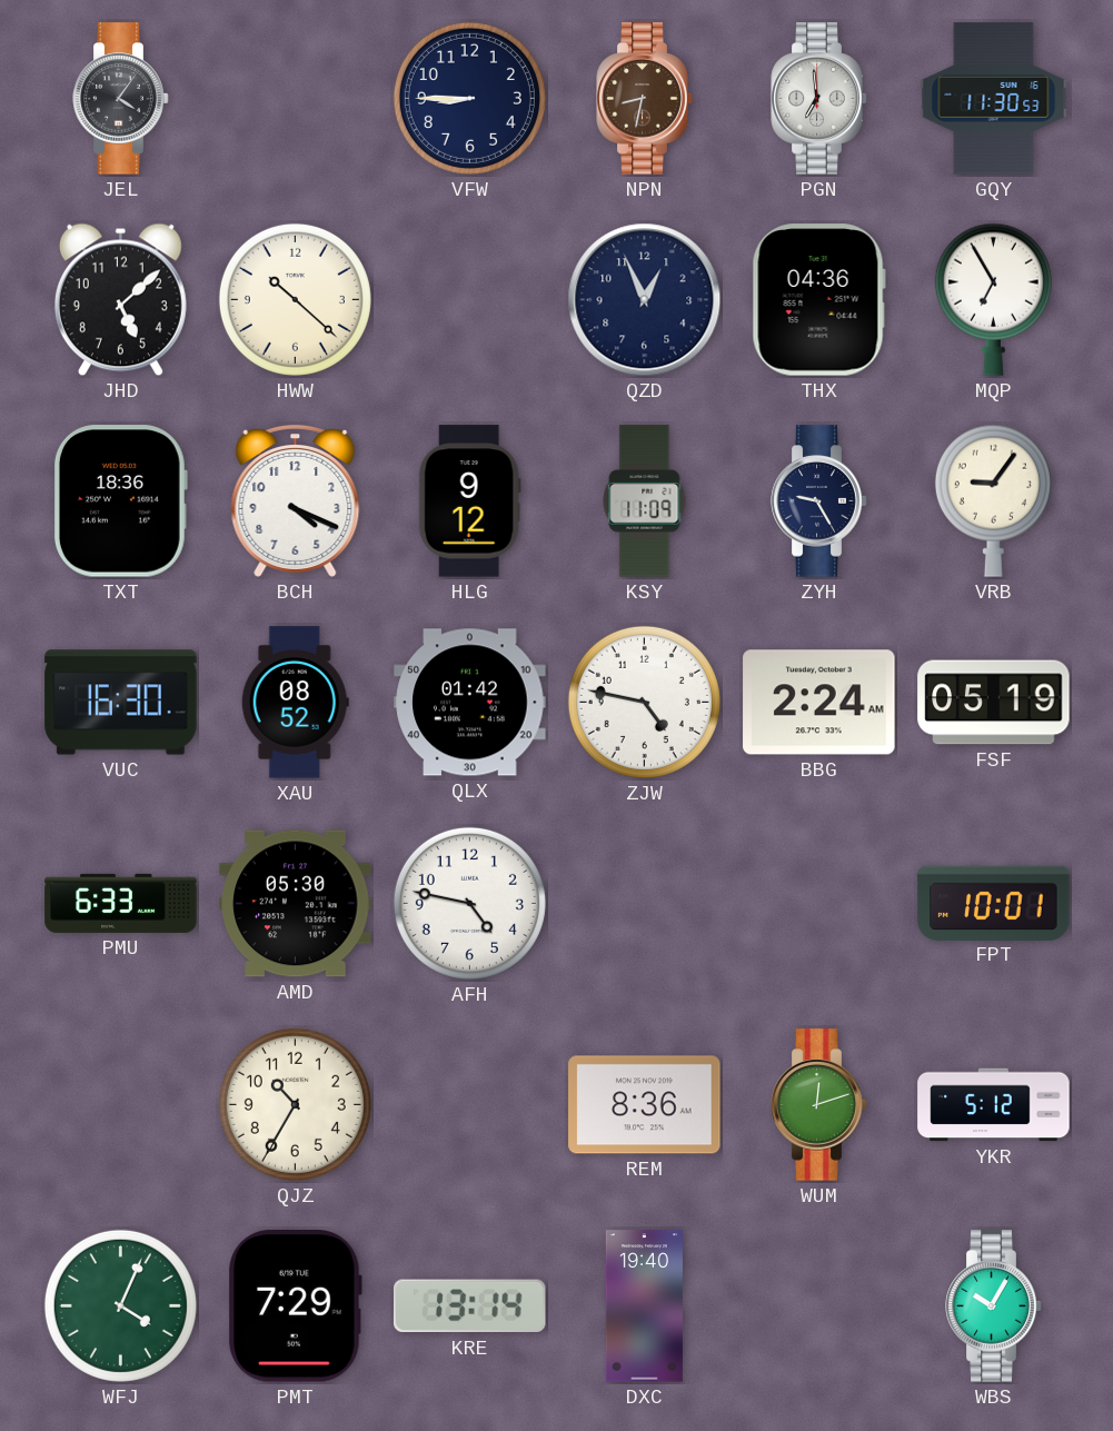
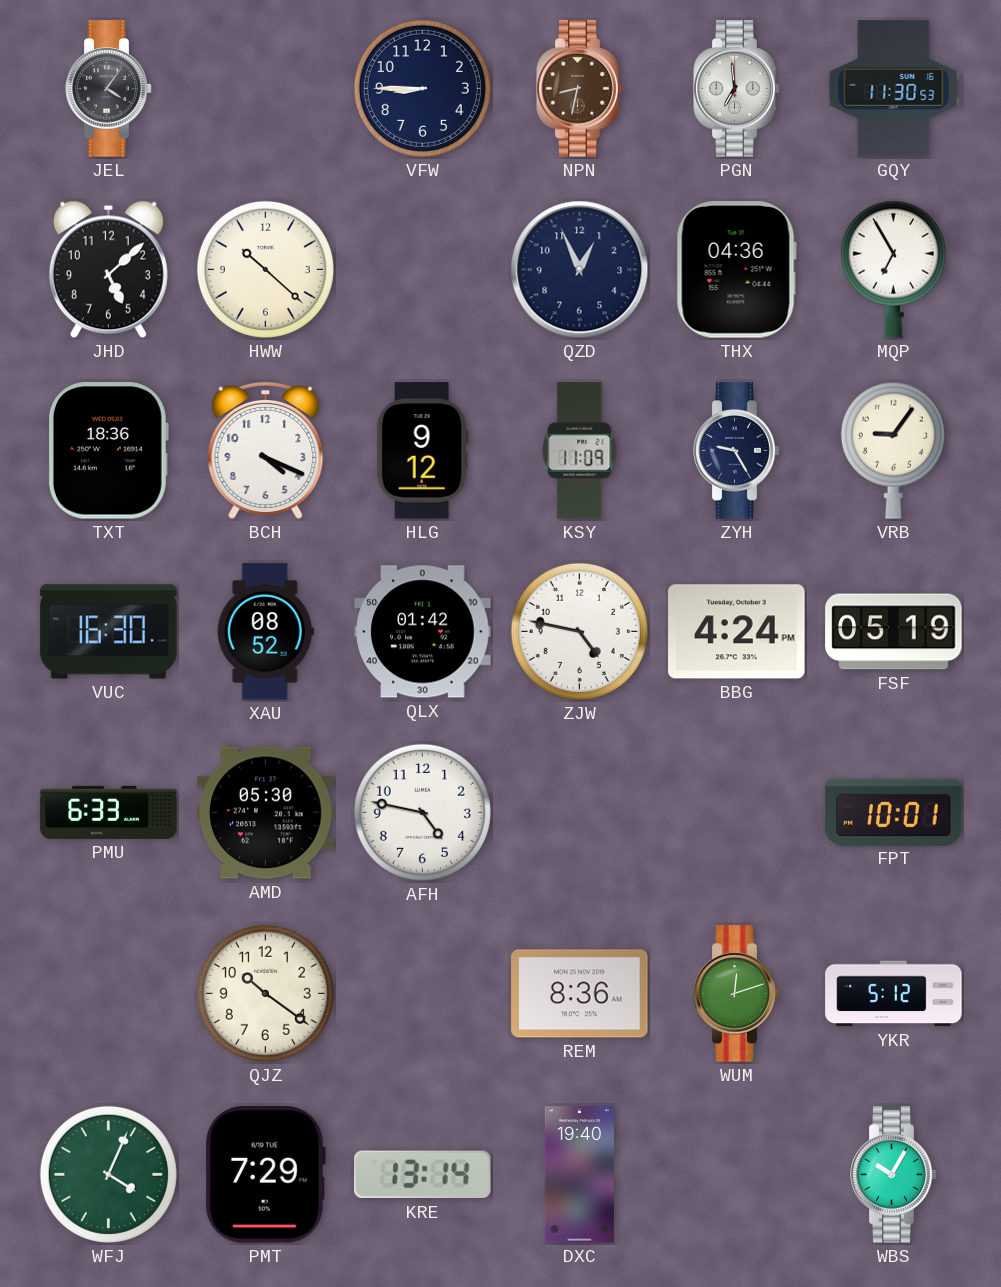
BBG: 2:24 -> 4:24
QJZ: 10:35 -> 10:21
